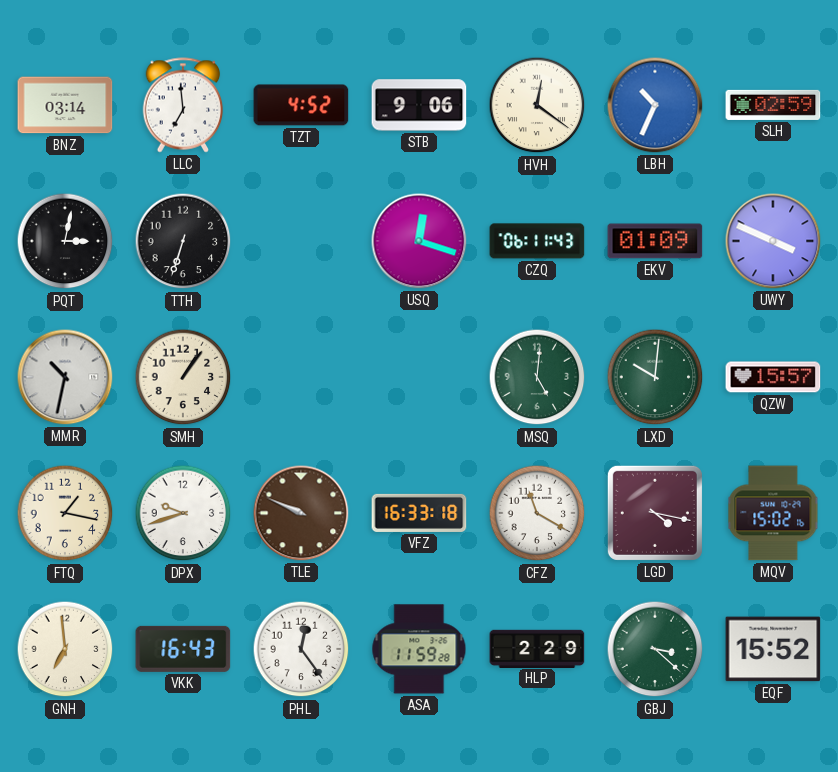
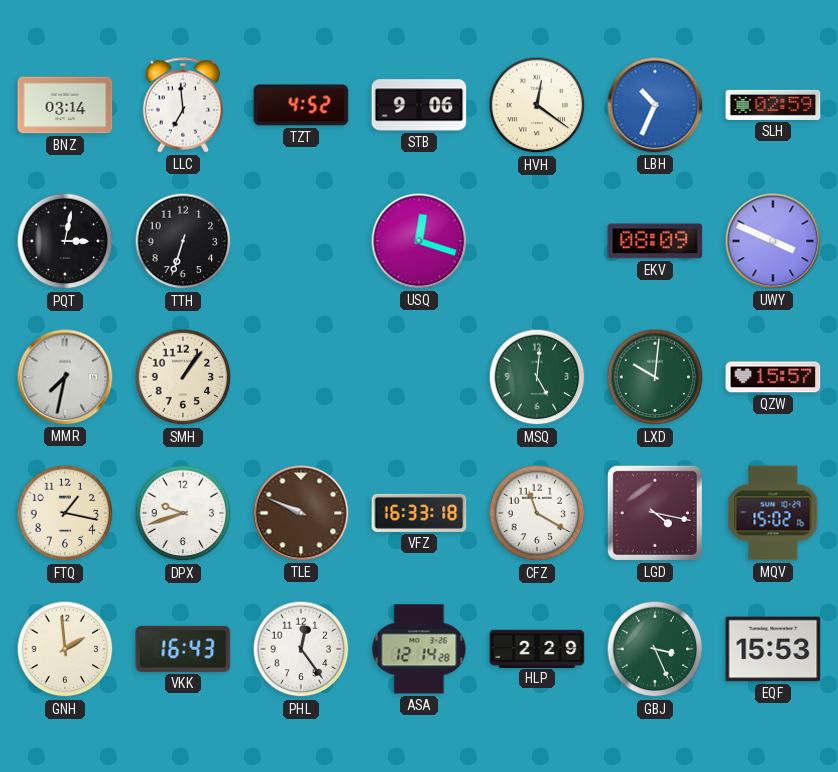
CZQ: 06:11 -> none
EKV: 01:09 -> 08:09
MMR: 10:32 -> 7:32
GNH: 6:59 -> 1:59
ASA: 11:59 -> 12:14
GBJ: 3:22 -> 3:26
EQF: 15:52 -> 15:53
